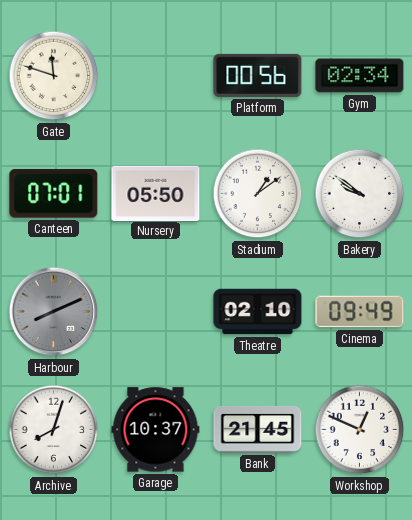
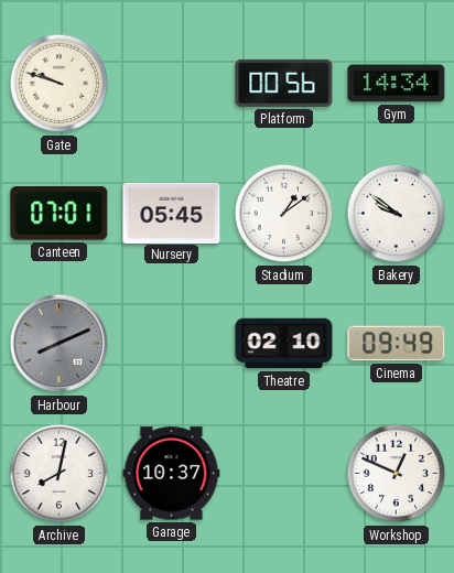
Gate: 11:48 -> 9:48
Gym: 02:34 -> 14:34
Nursery: 05:50 -> 05:45
Archive: 8:03 -> 8:02
Bank: 21:45 -> none
